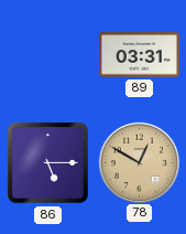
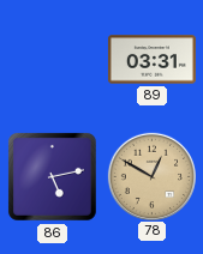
86: 5:15 -> 5:13
